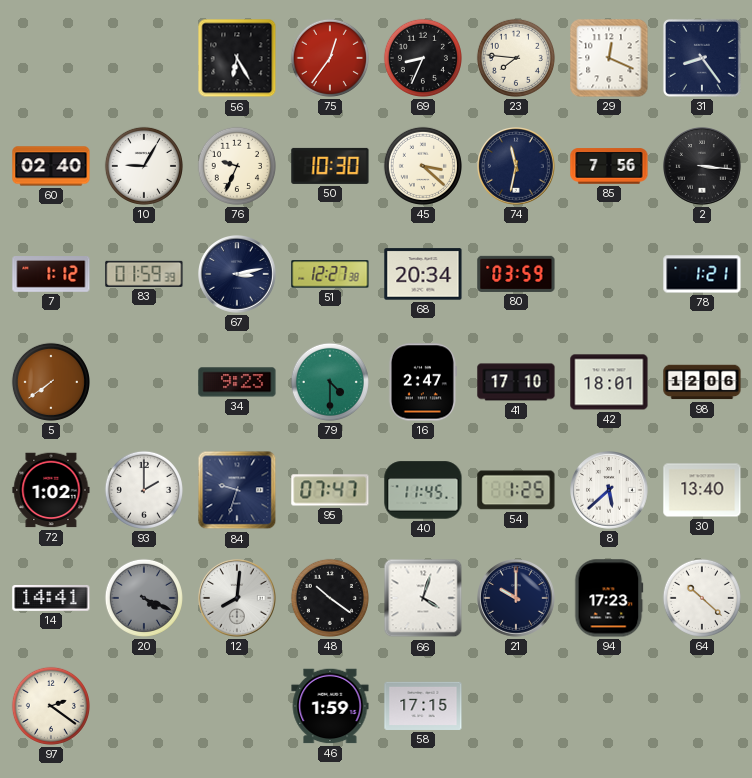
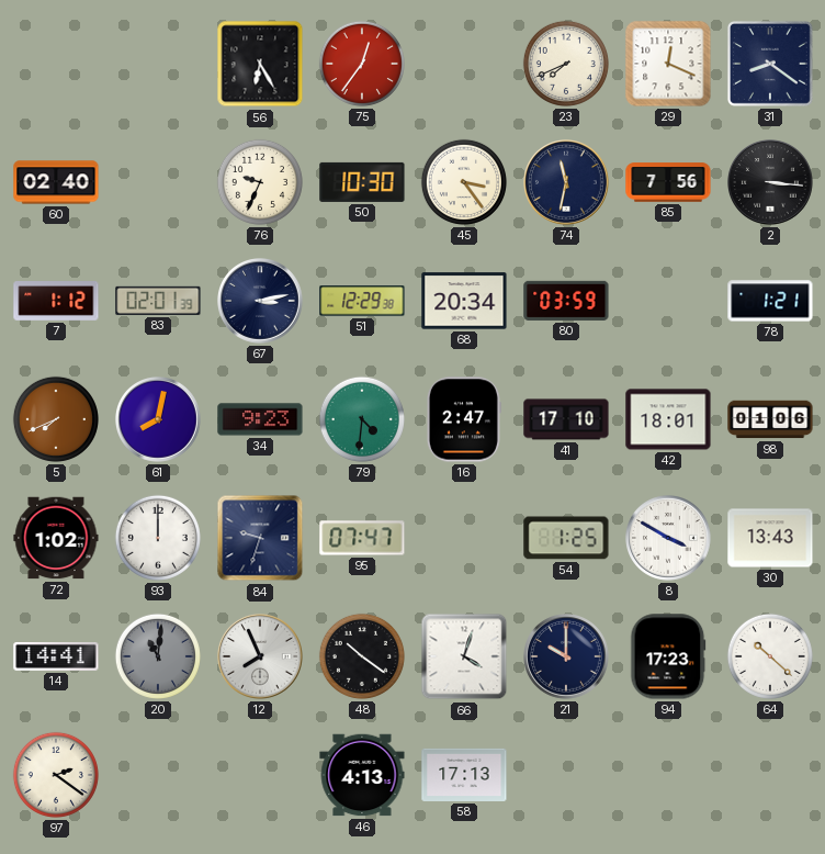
69: 8:34 -> none
23: 7:46 -> 7:41
31: 8:24 -> 8:21
10: 9:05 -> none
45: 3:22 -> 3:24
83: 01:59 -> 02:01
51: 12:27 -> 12:29
5: 7:39 -> 7:41
61: none -> 8:02
79: 4:30 -> 4:31
98: 12:06 -> 01:06
93: 2:00 -> 12:00
40: 11:45 -> none
8: 5:38 -> 3:50
30: 13:40 -> 13:43
20: 4:19 -> 11:01
12: 8:01 -> 7:56
46: 1:59 -> 4:13
58: 17:15 -> 17:13
